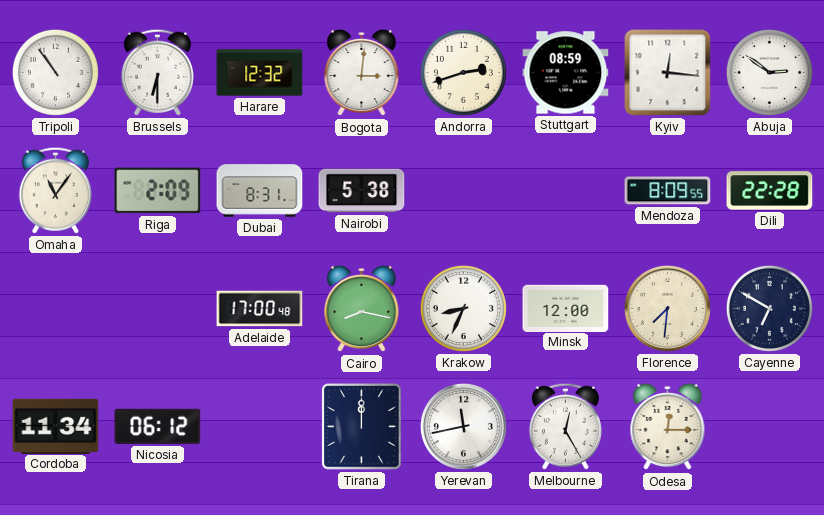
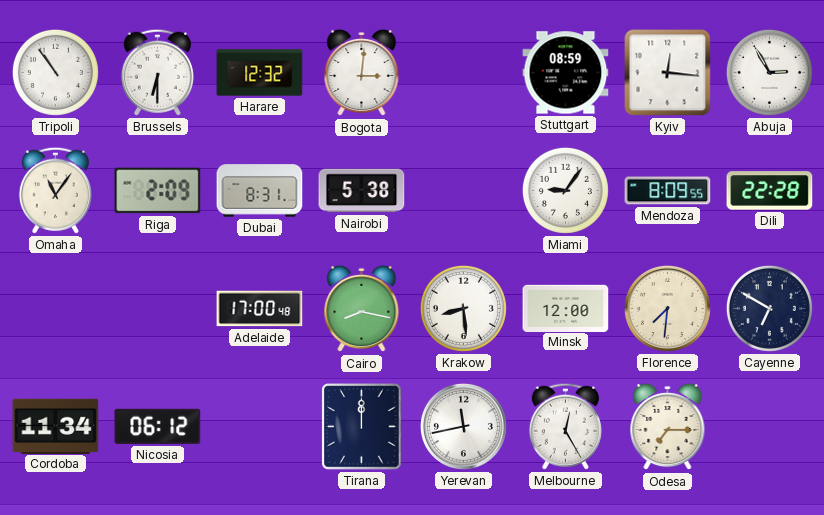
Andorra: 2:42 -> none
Abuja: 2:51 -> 2:55
Miami: none -> 9:06
Krakow: 8:34 -> 8:29
Odesa: 12:15 -> 7:15
